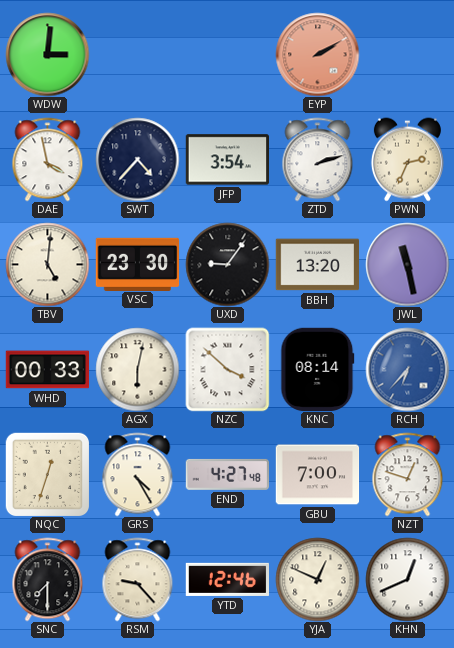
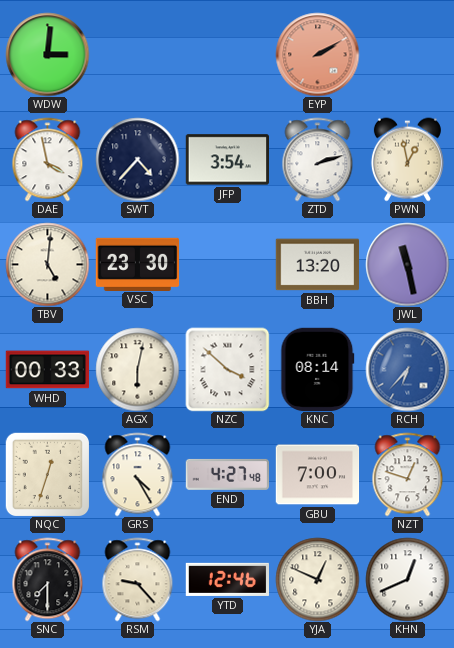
PWN: 2:34 -> 12:58
UXD: 9:06 -> none
